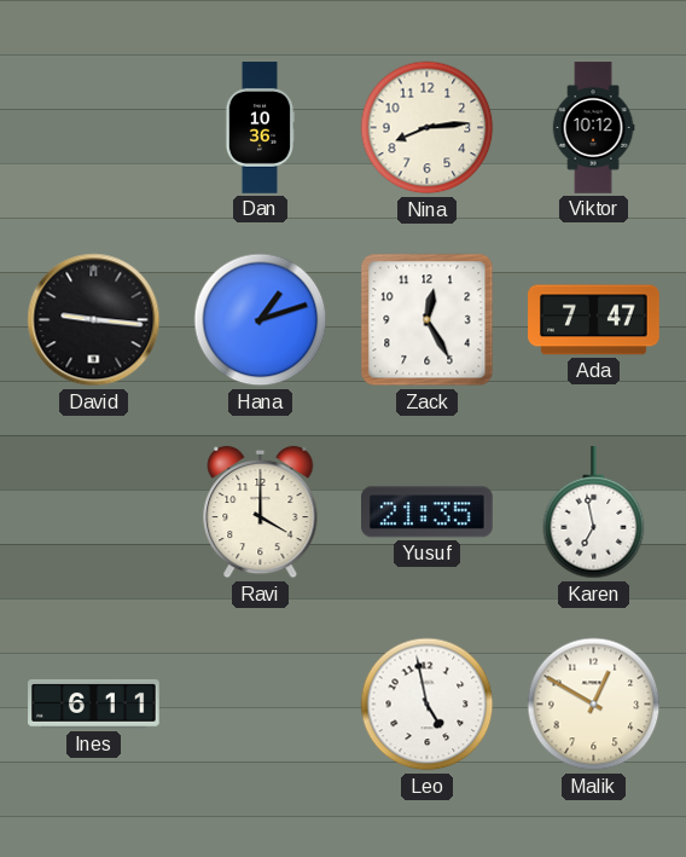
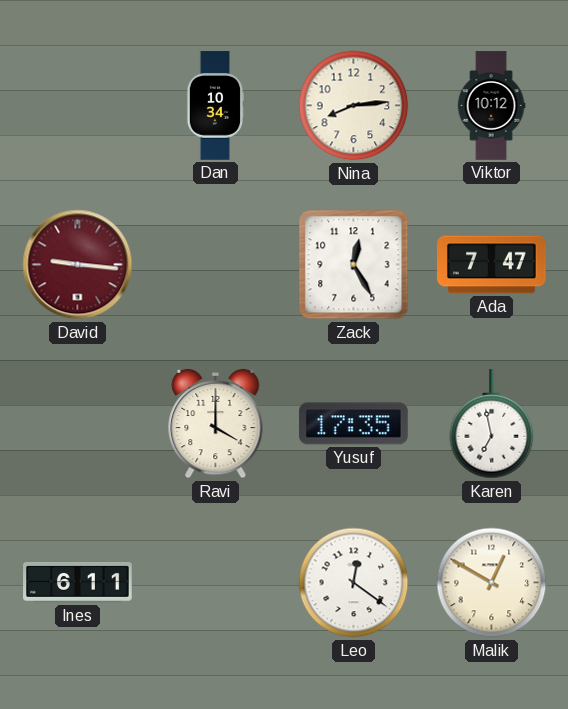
Dan: 10:36 -> 10:34
David dial: black -> burgundy
Hana: 1:12 -> none
Yusuf: 21:35 -> 17:35
Leo: 4:58 -> 12:21
